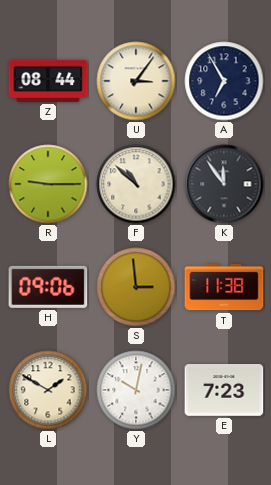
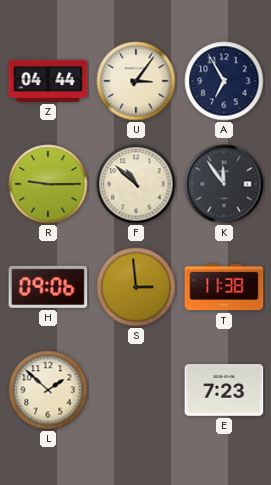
Z: 08:44 -> 04:44
L: 1:50 -> 1:52
Y: 10:02 -> none
